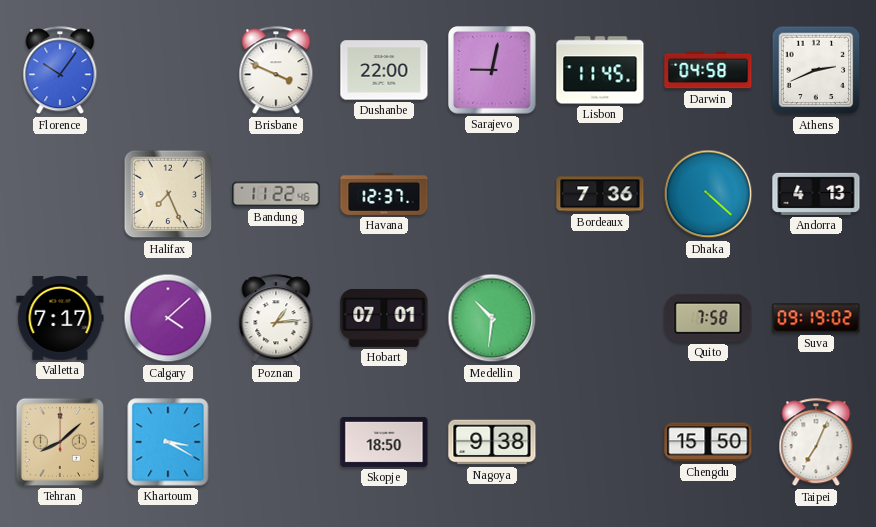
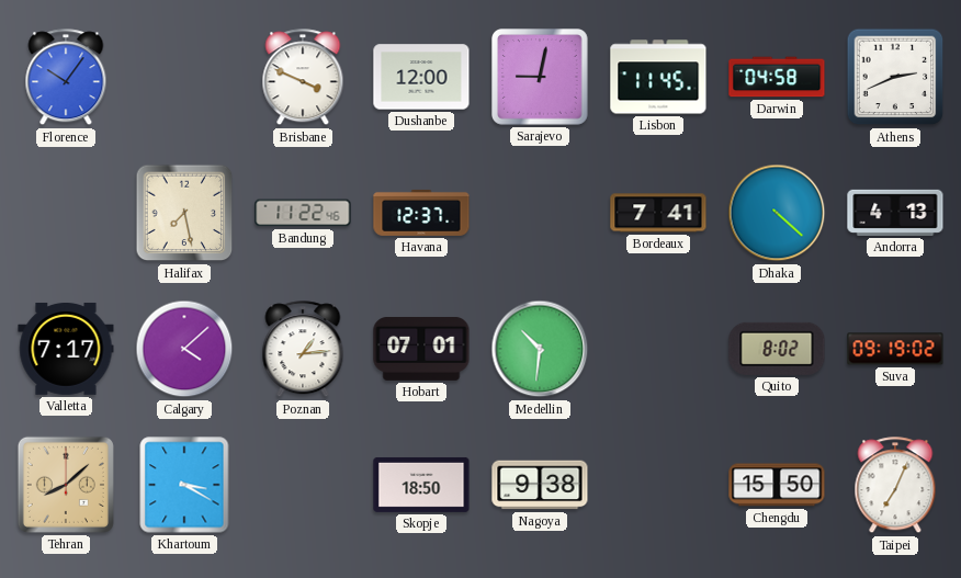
Dushanbe: 22:00 -> 12:00
Halifax: 7:26 -> 7:28
Bordeaux: 7:36 -> 7:41
Quito: 7:58 -> 8:02
